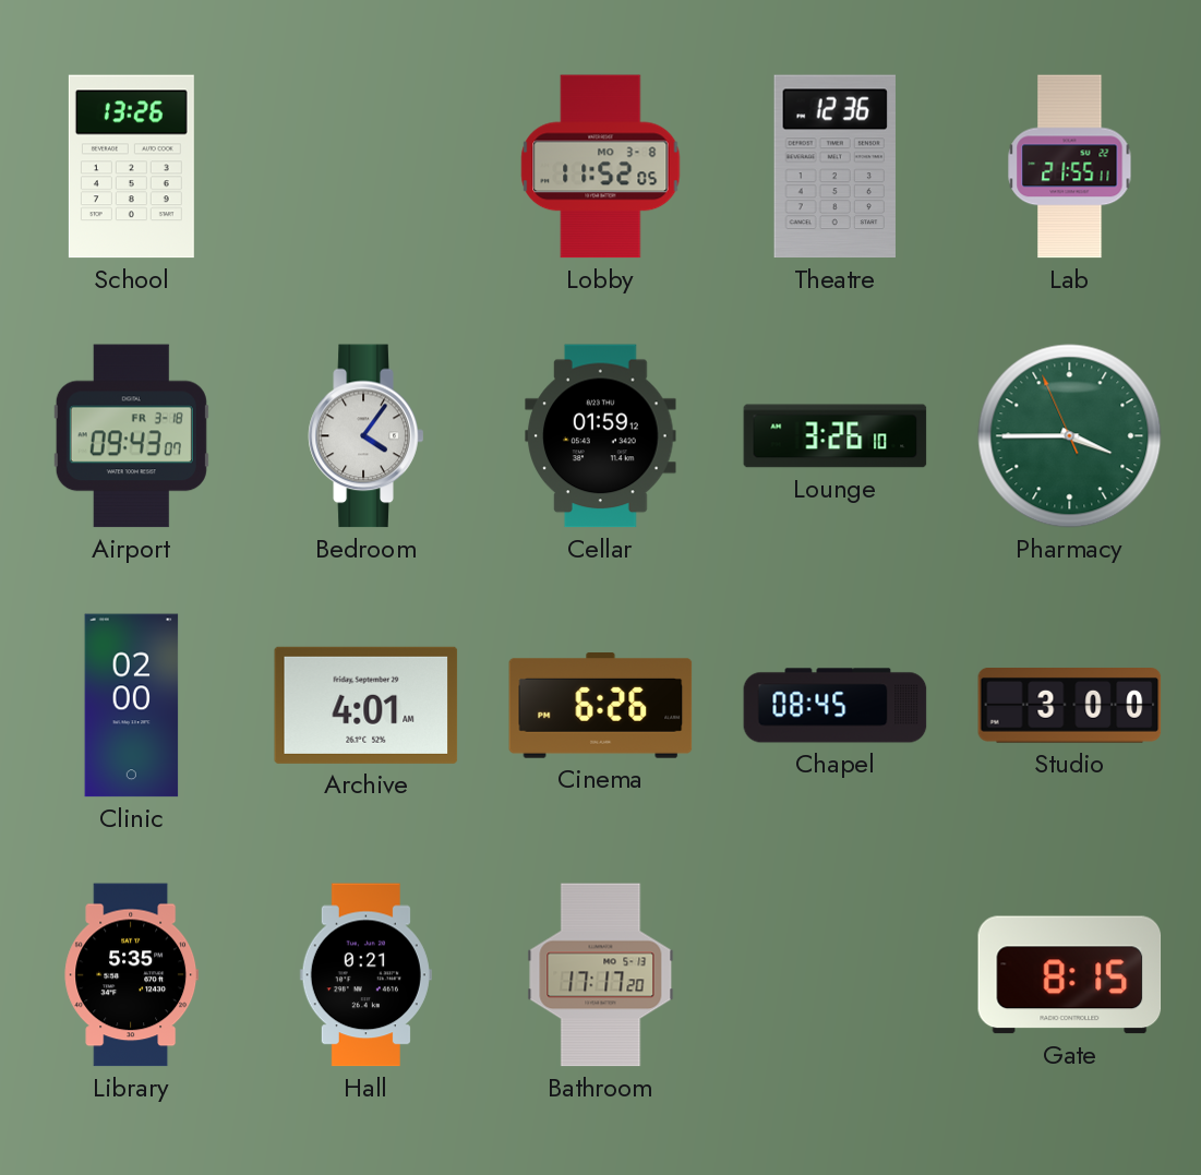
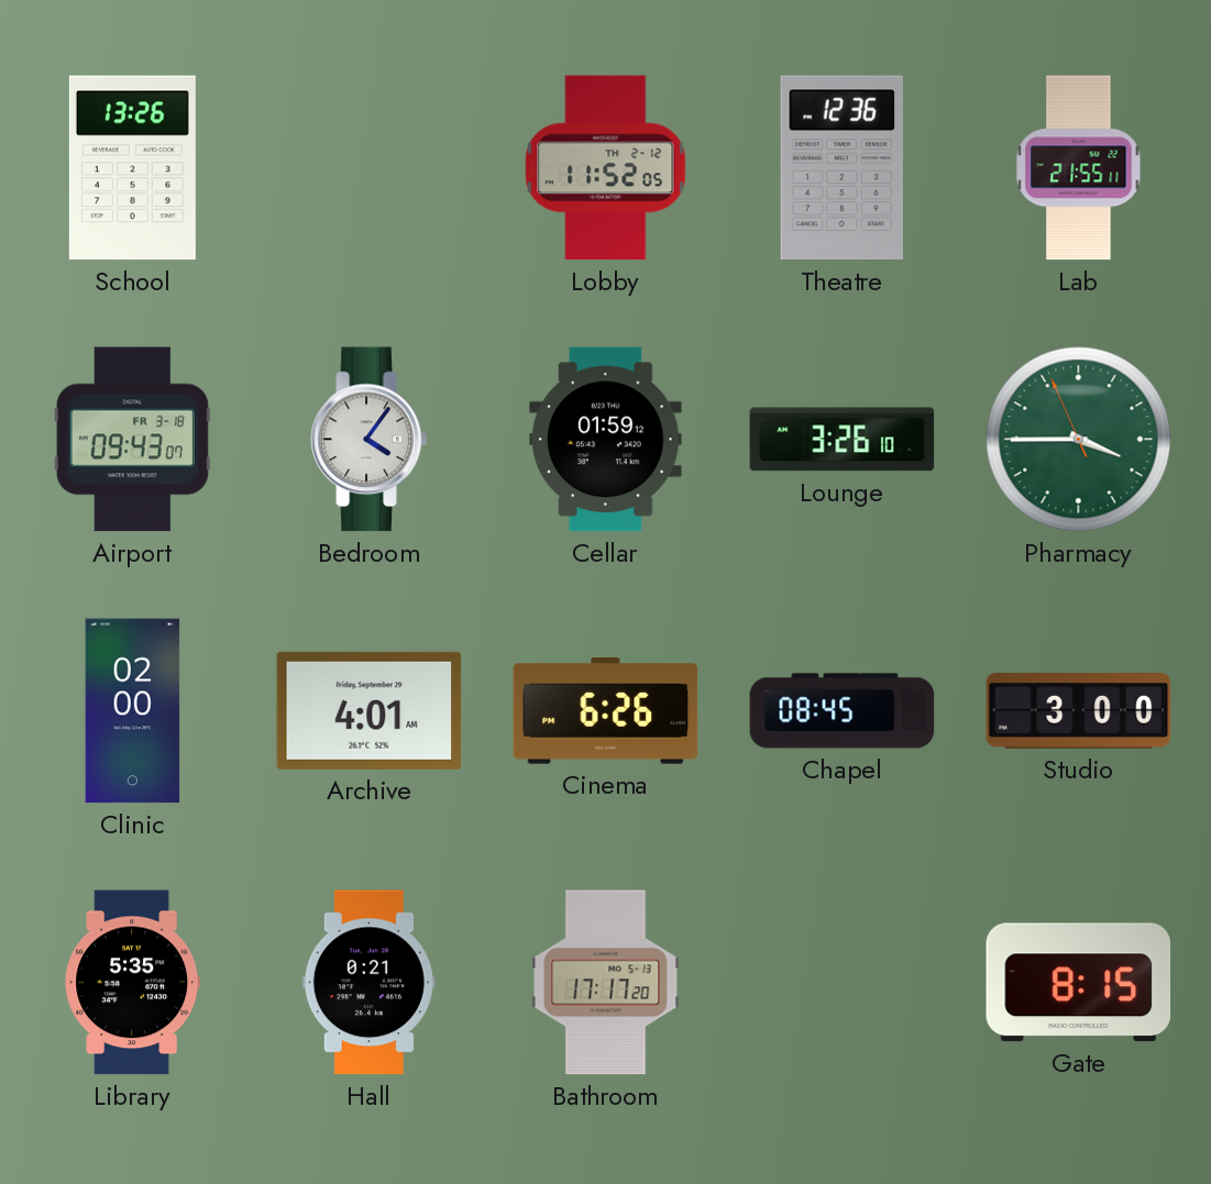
Lobby date: MO 3-8 -> TH 2-12
